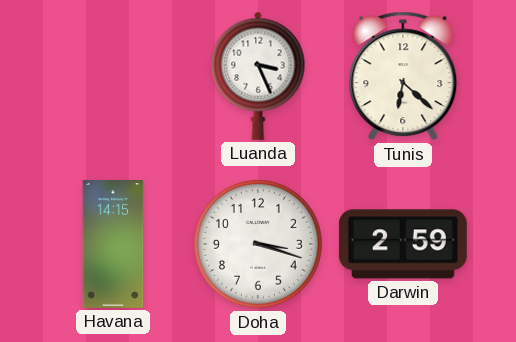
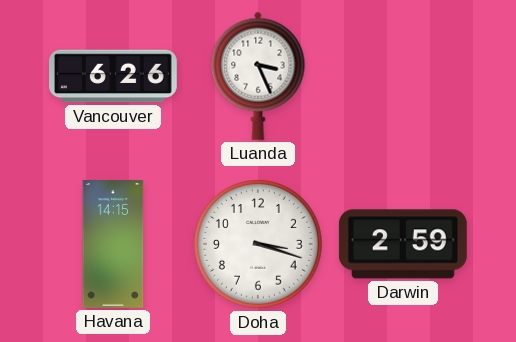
Vancouver: none -> 6:26
Tunis: 6:22 -> none
